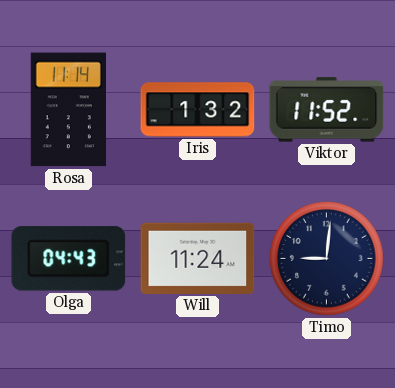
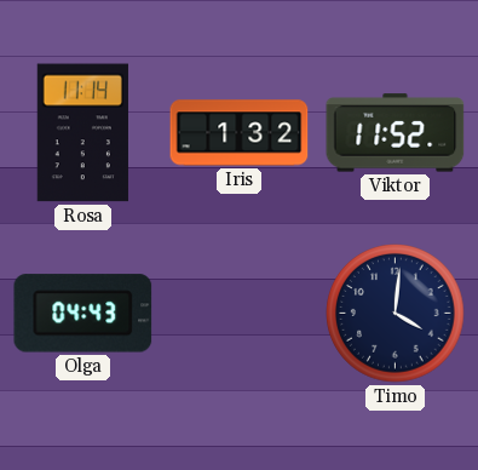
Will: 11:24 -> none
Timo: 9:01 -> 4:01
